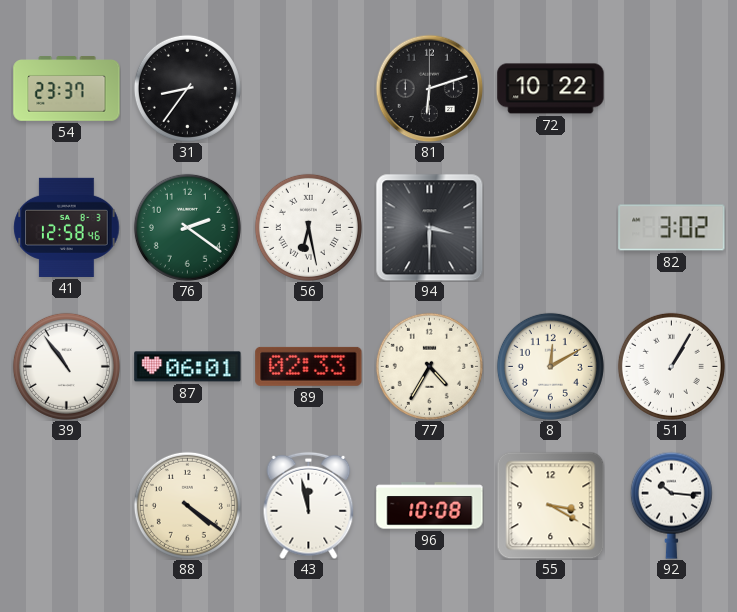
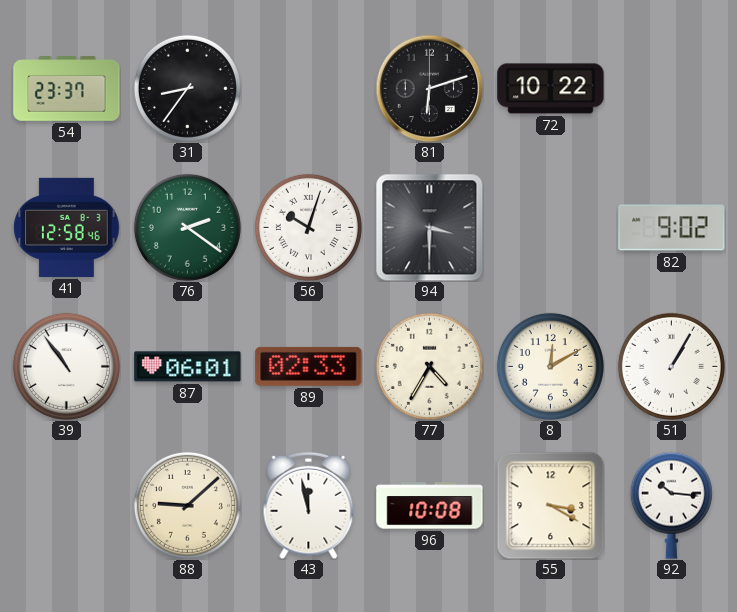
56: 6:28 -> 10:03
82: 3:02 -> 9:02
88: 4:21 -> 9:08
